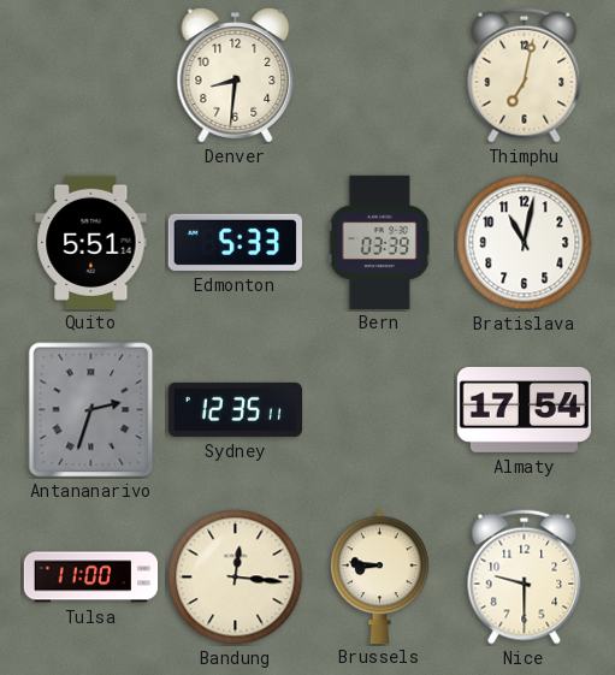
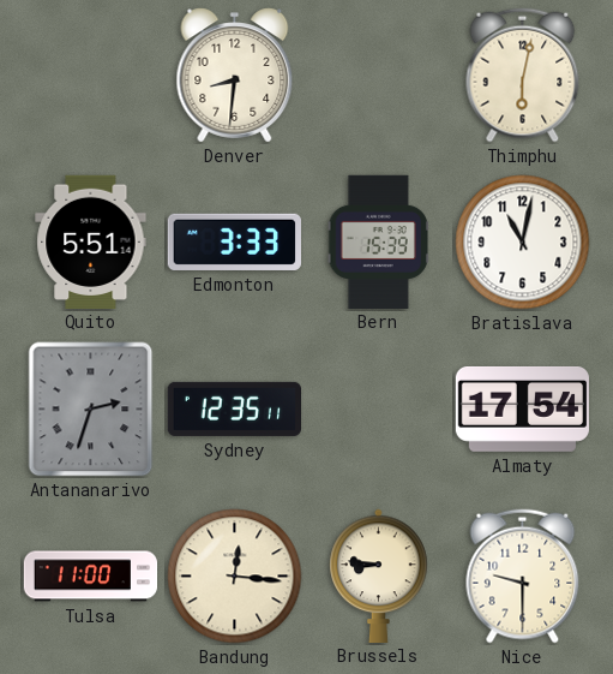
Thimphu: 7:02 -> 6:02
Edmonton: 5:33 -> 3:33
Bern: 03:39 -> 15:39
